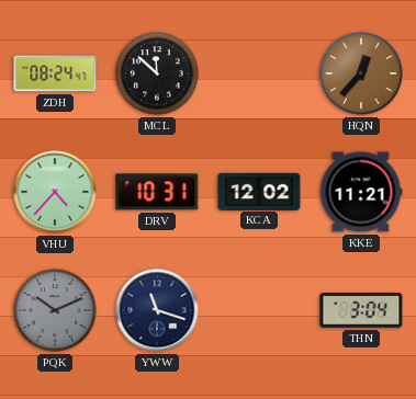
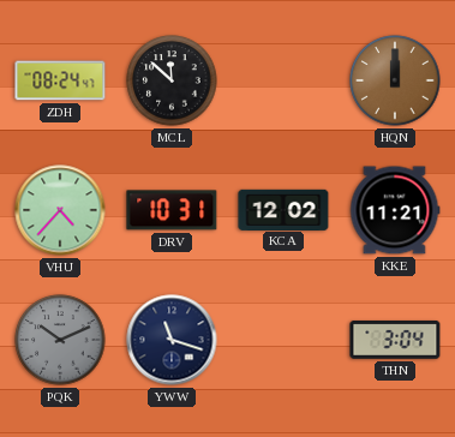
HQN: 12:37 -> 12:00
